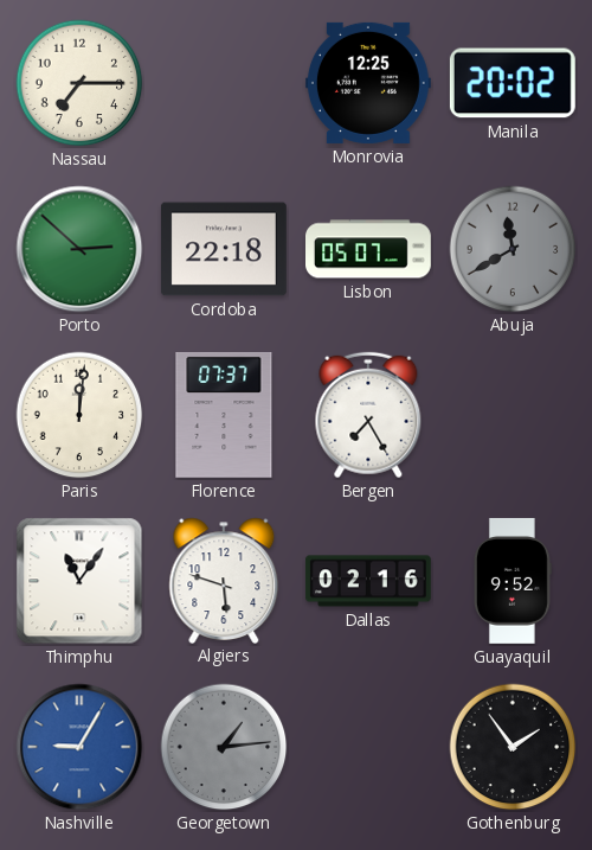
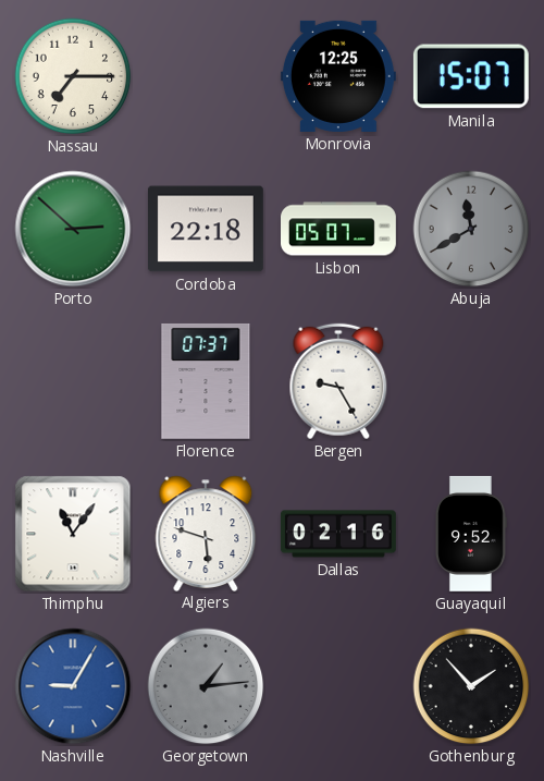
Manila: 20:02 -> 15:07
Paris: 12:01 -> none
Bergen: 7:25 -> 9:25
Gothenburg: 1:54 -> 1:53
